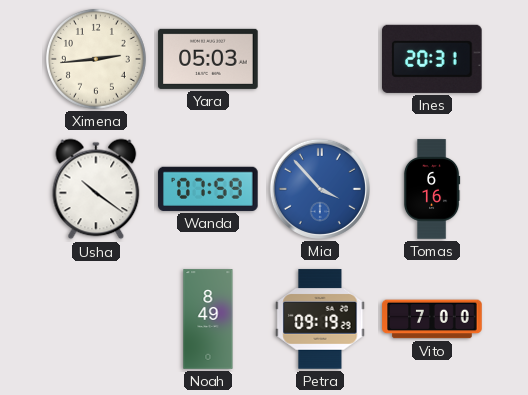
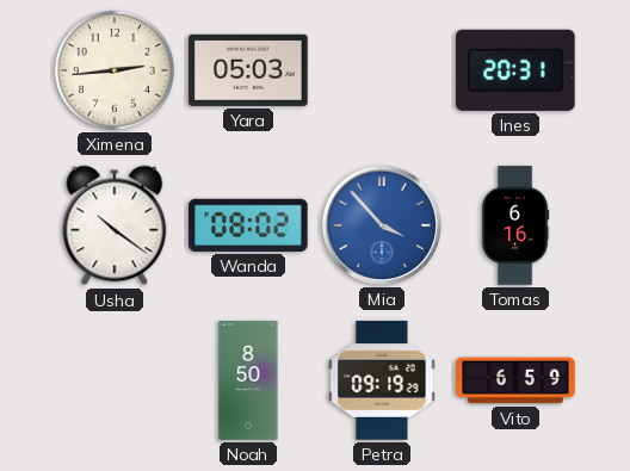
Wanda: 07:59 -> 08:02
Noah: 8:49 -> 8:50
Vito: 7:00 -> 6:59
